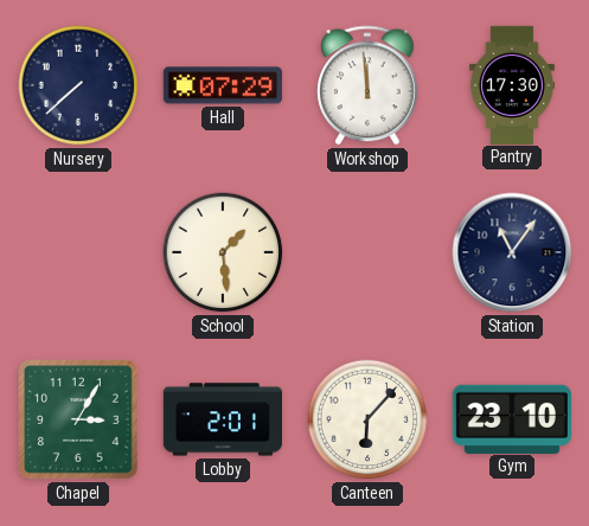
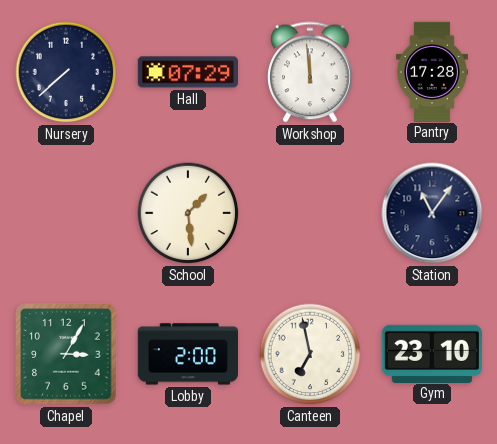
Pantry: 17:30 -> 17:28
Lobby: 2:01 -> 2:00
Canteen: 6:07 -> 6:58
